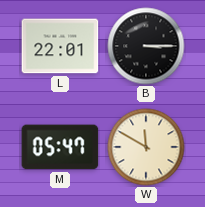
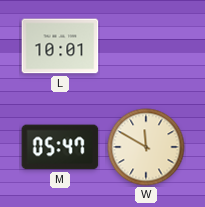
L: 22:01 -> 10:01
B: 3:15 -> none
